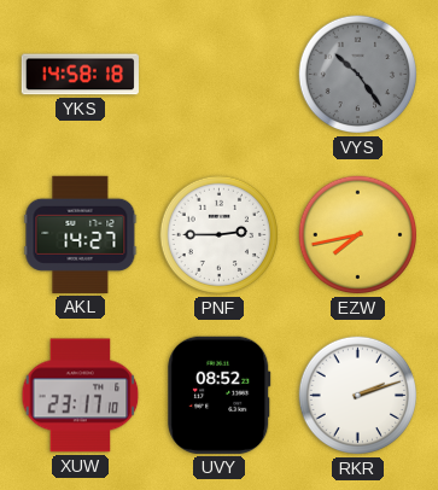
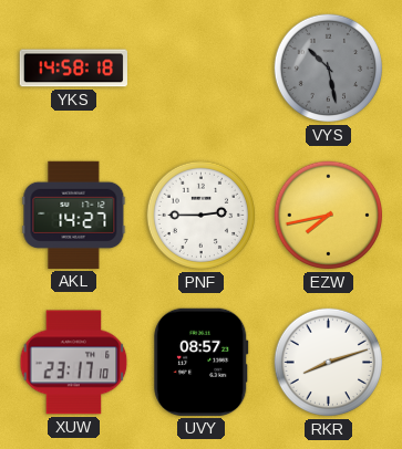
VYS: 10:24 -> 10:28
UVY: 08:52 -> 08:57
RKR: 2:12 -> 8:12
